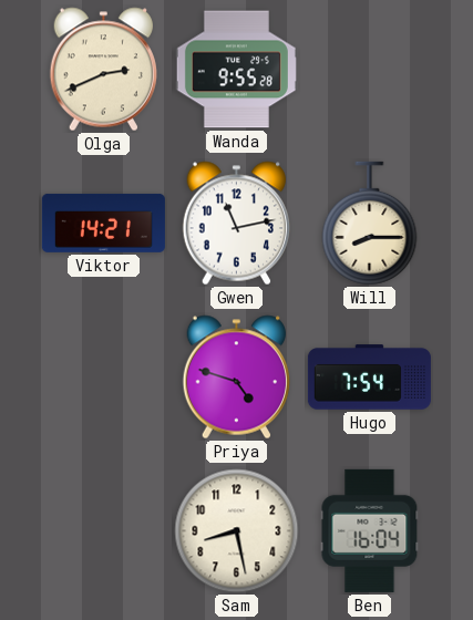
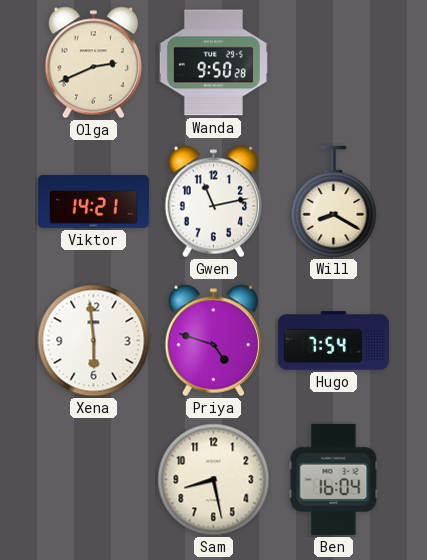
Wanda: 9:55 -> 9:50
Will: 8:15 -> 8:20
Xena: none -> 5:59
